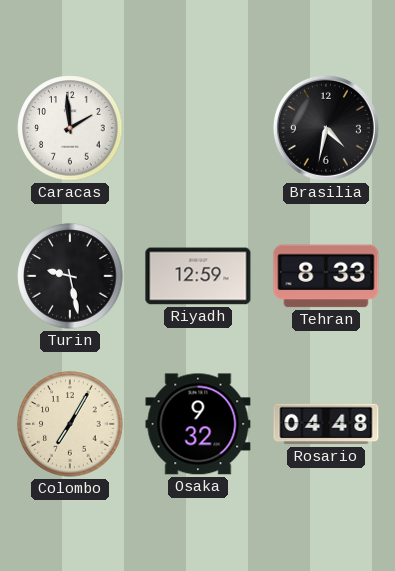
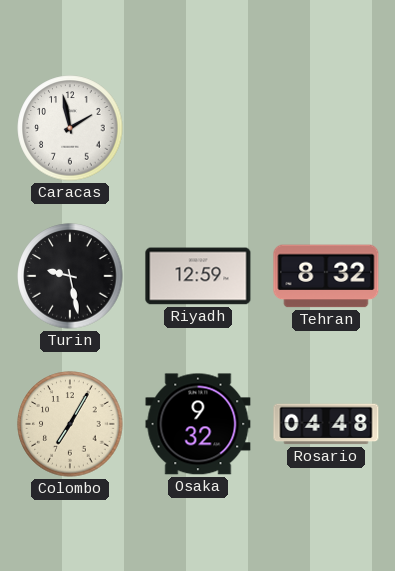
Caracas: 1:59 -> 1:58
Brasilia: 4:32 -> none
Tehran: 8:33 -> 8:32
